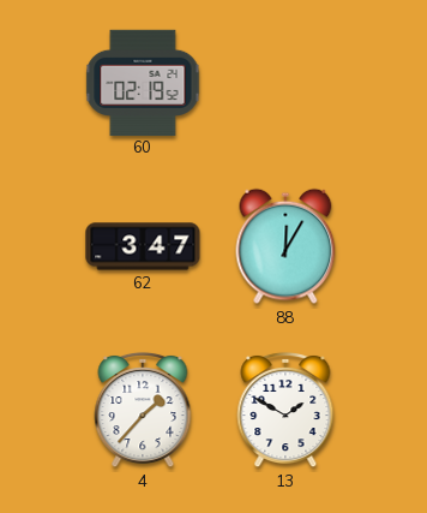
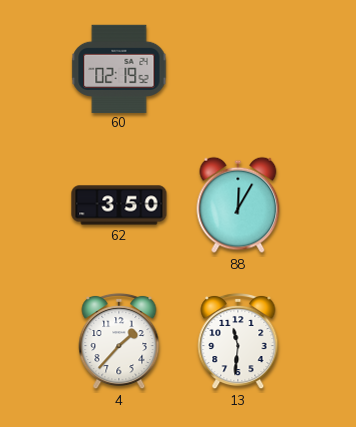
62: 3:47 -> 3:50
13: 1:50 -> 11:31
